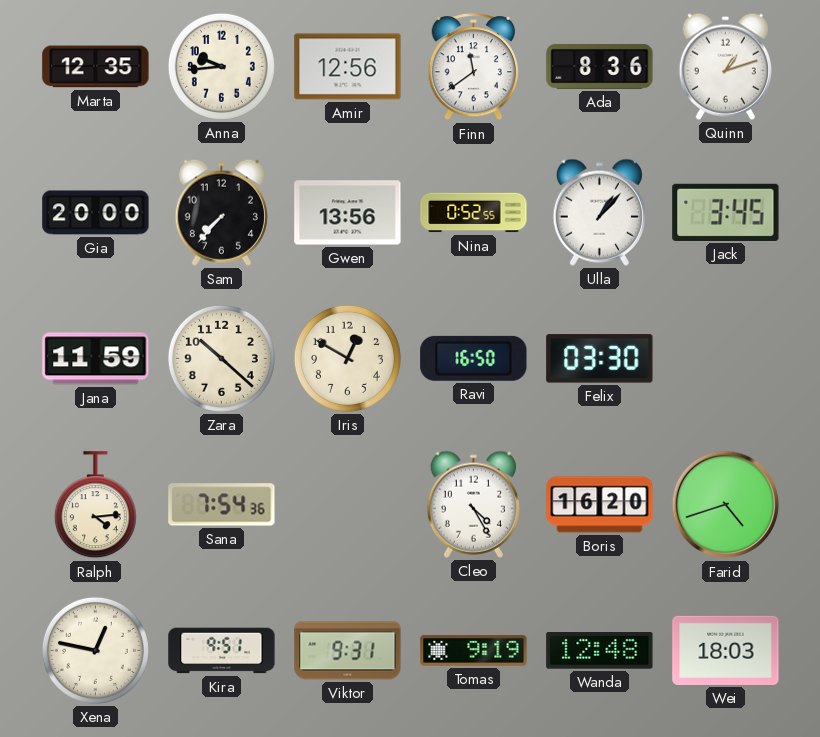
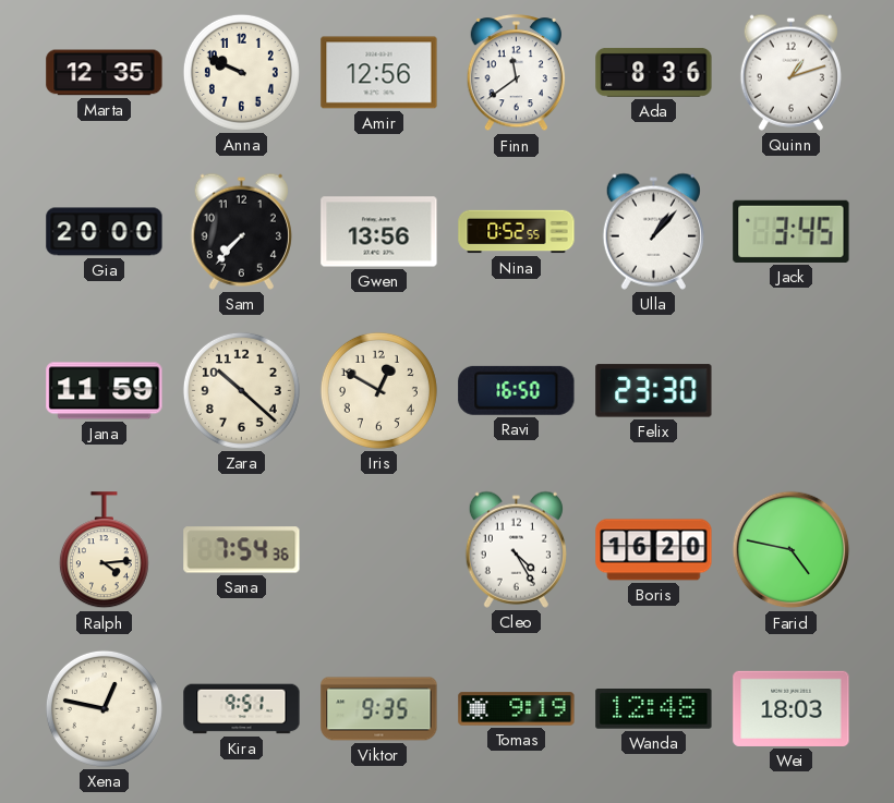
Anna: 9:44 -> 9:49
Felix: 03:30 -> 23:30
Farid: 4:42 -> 4:47
Viktor: 9:31 -> 9:35
